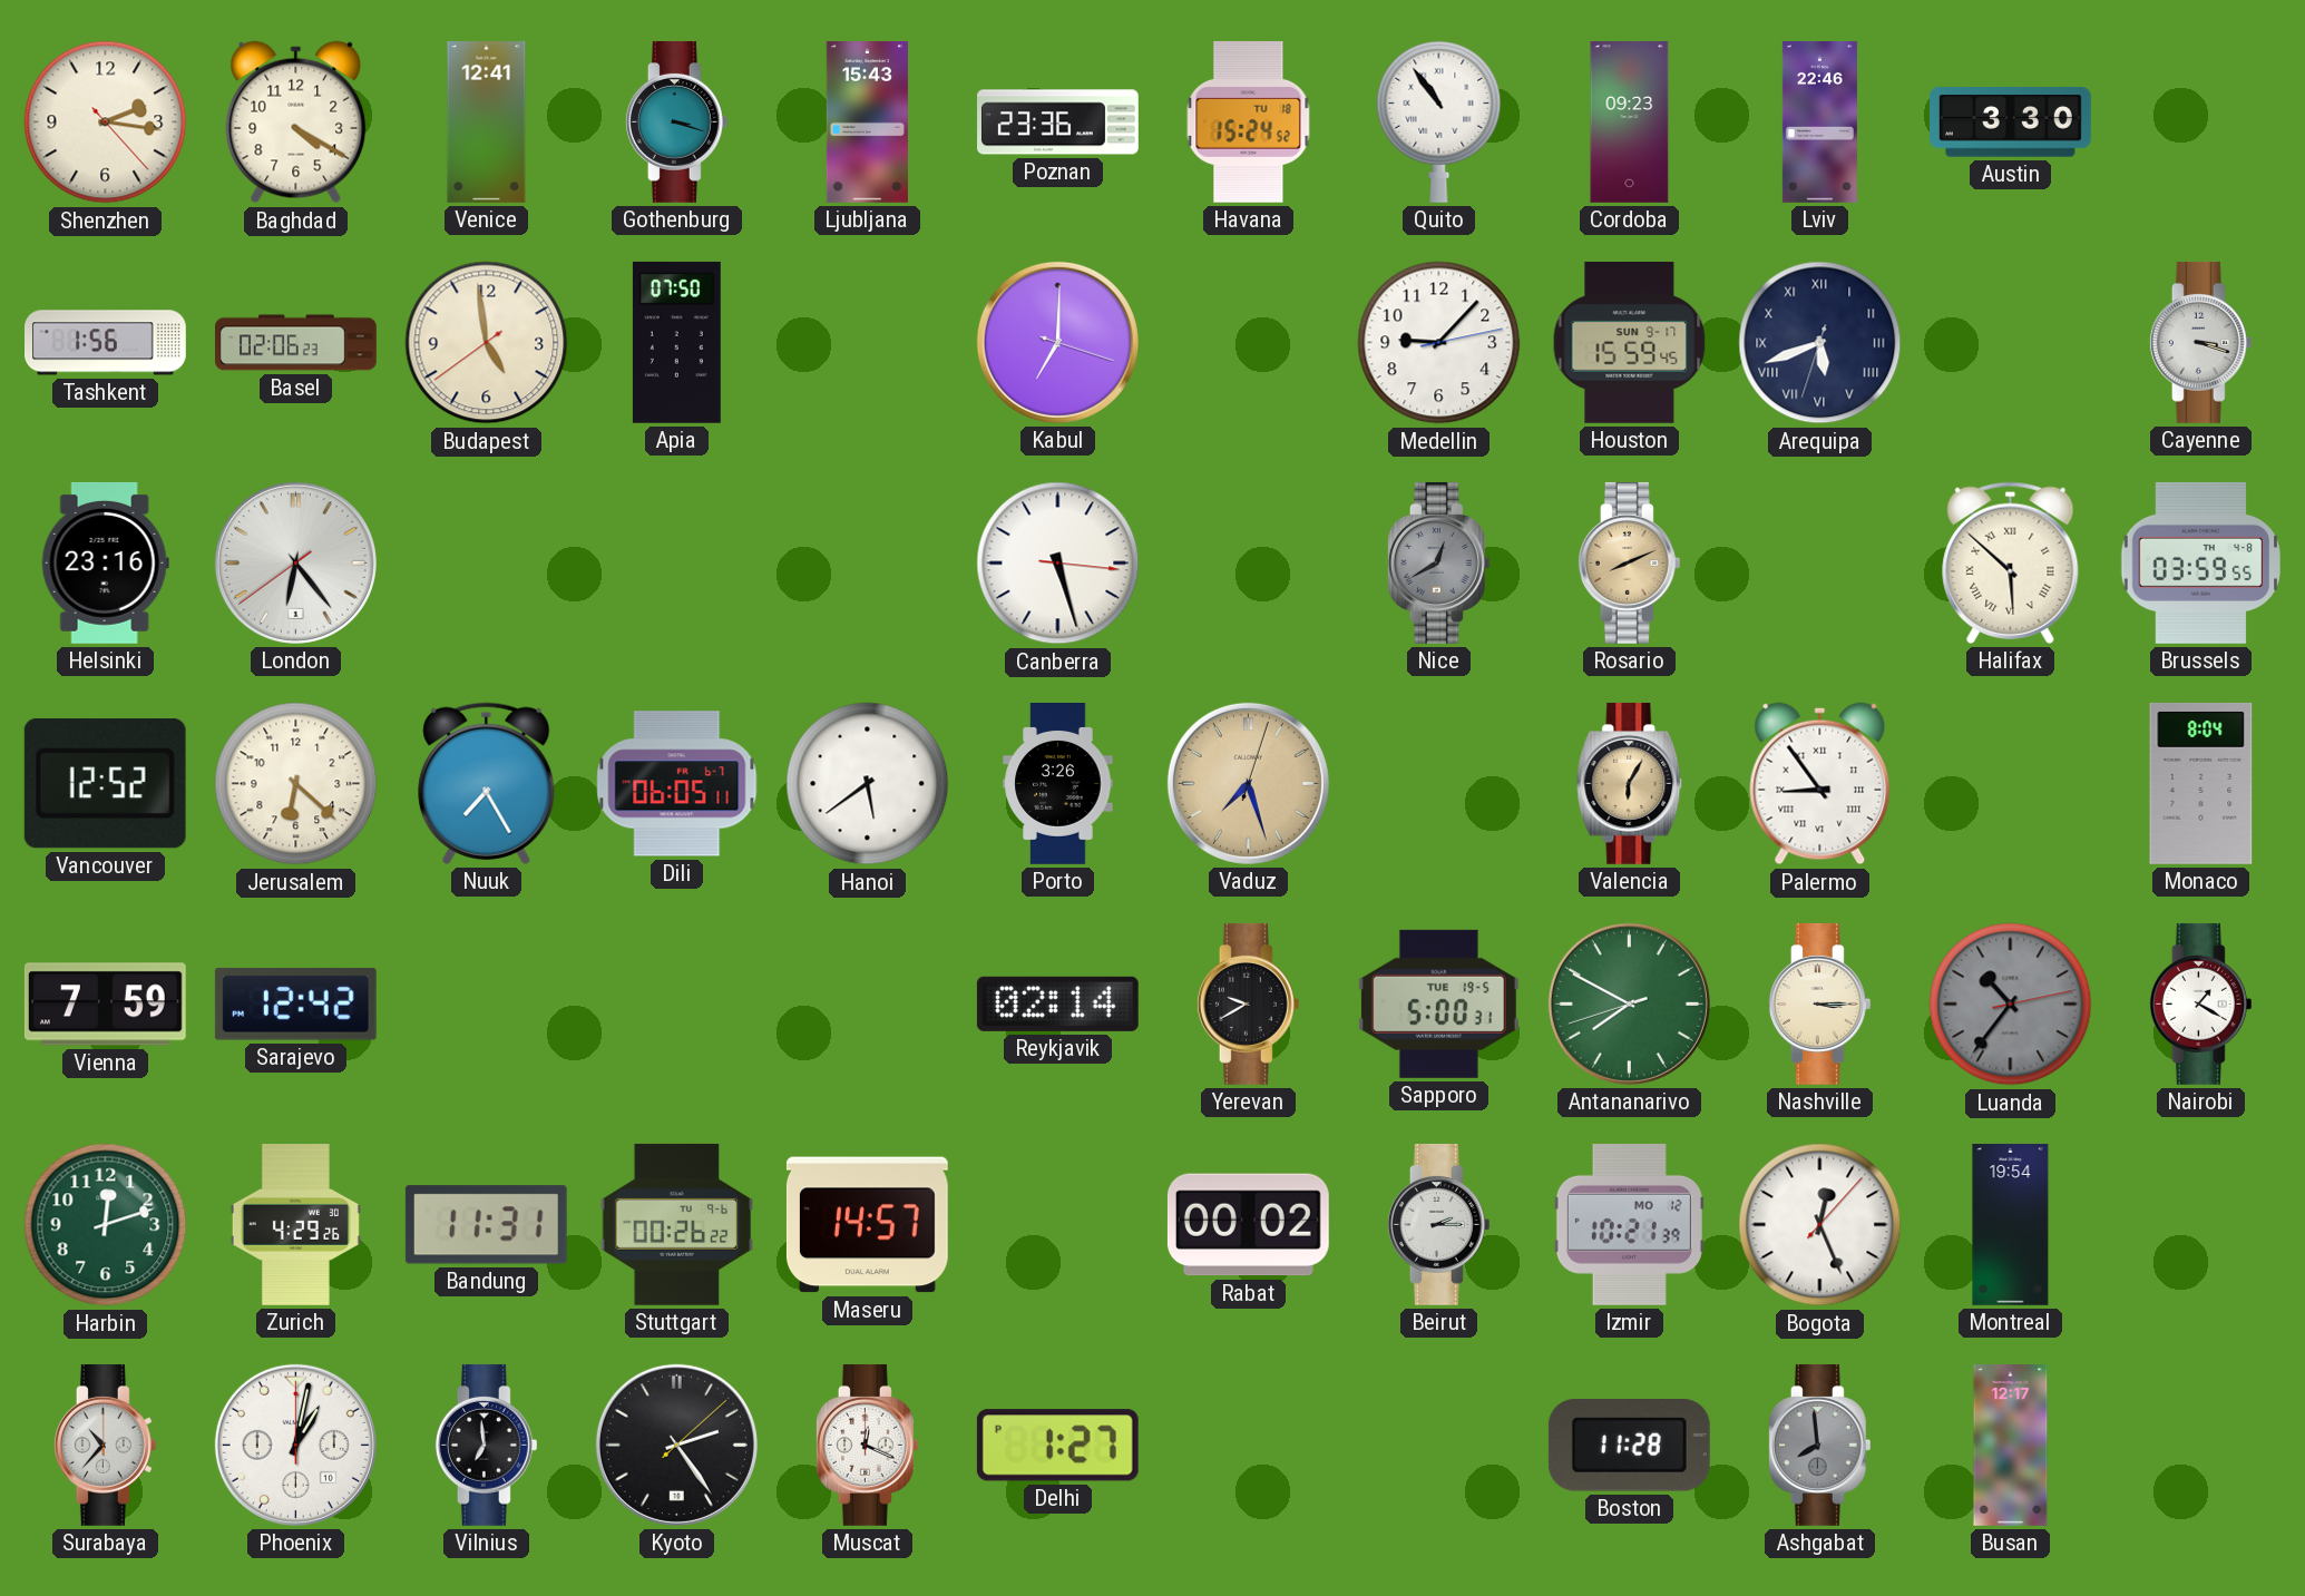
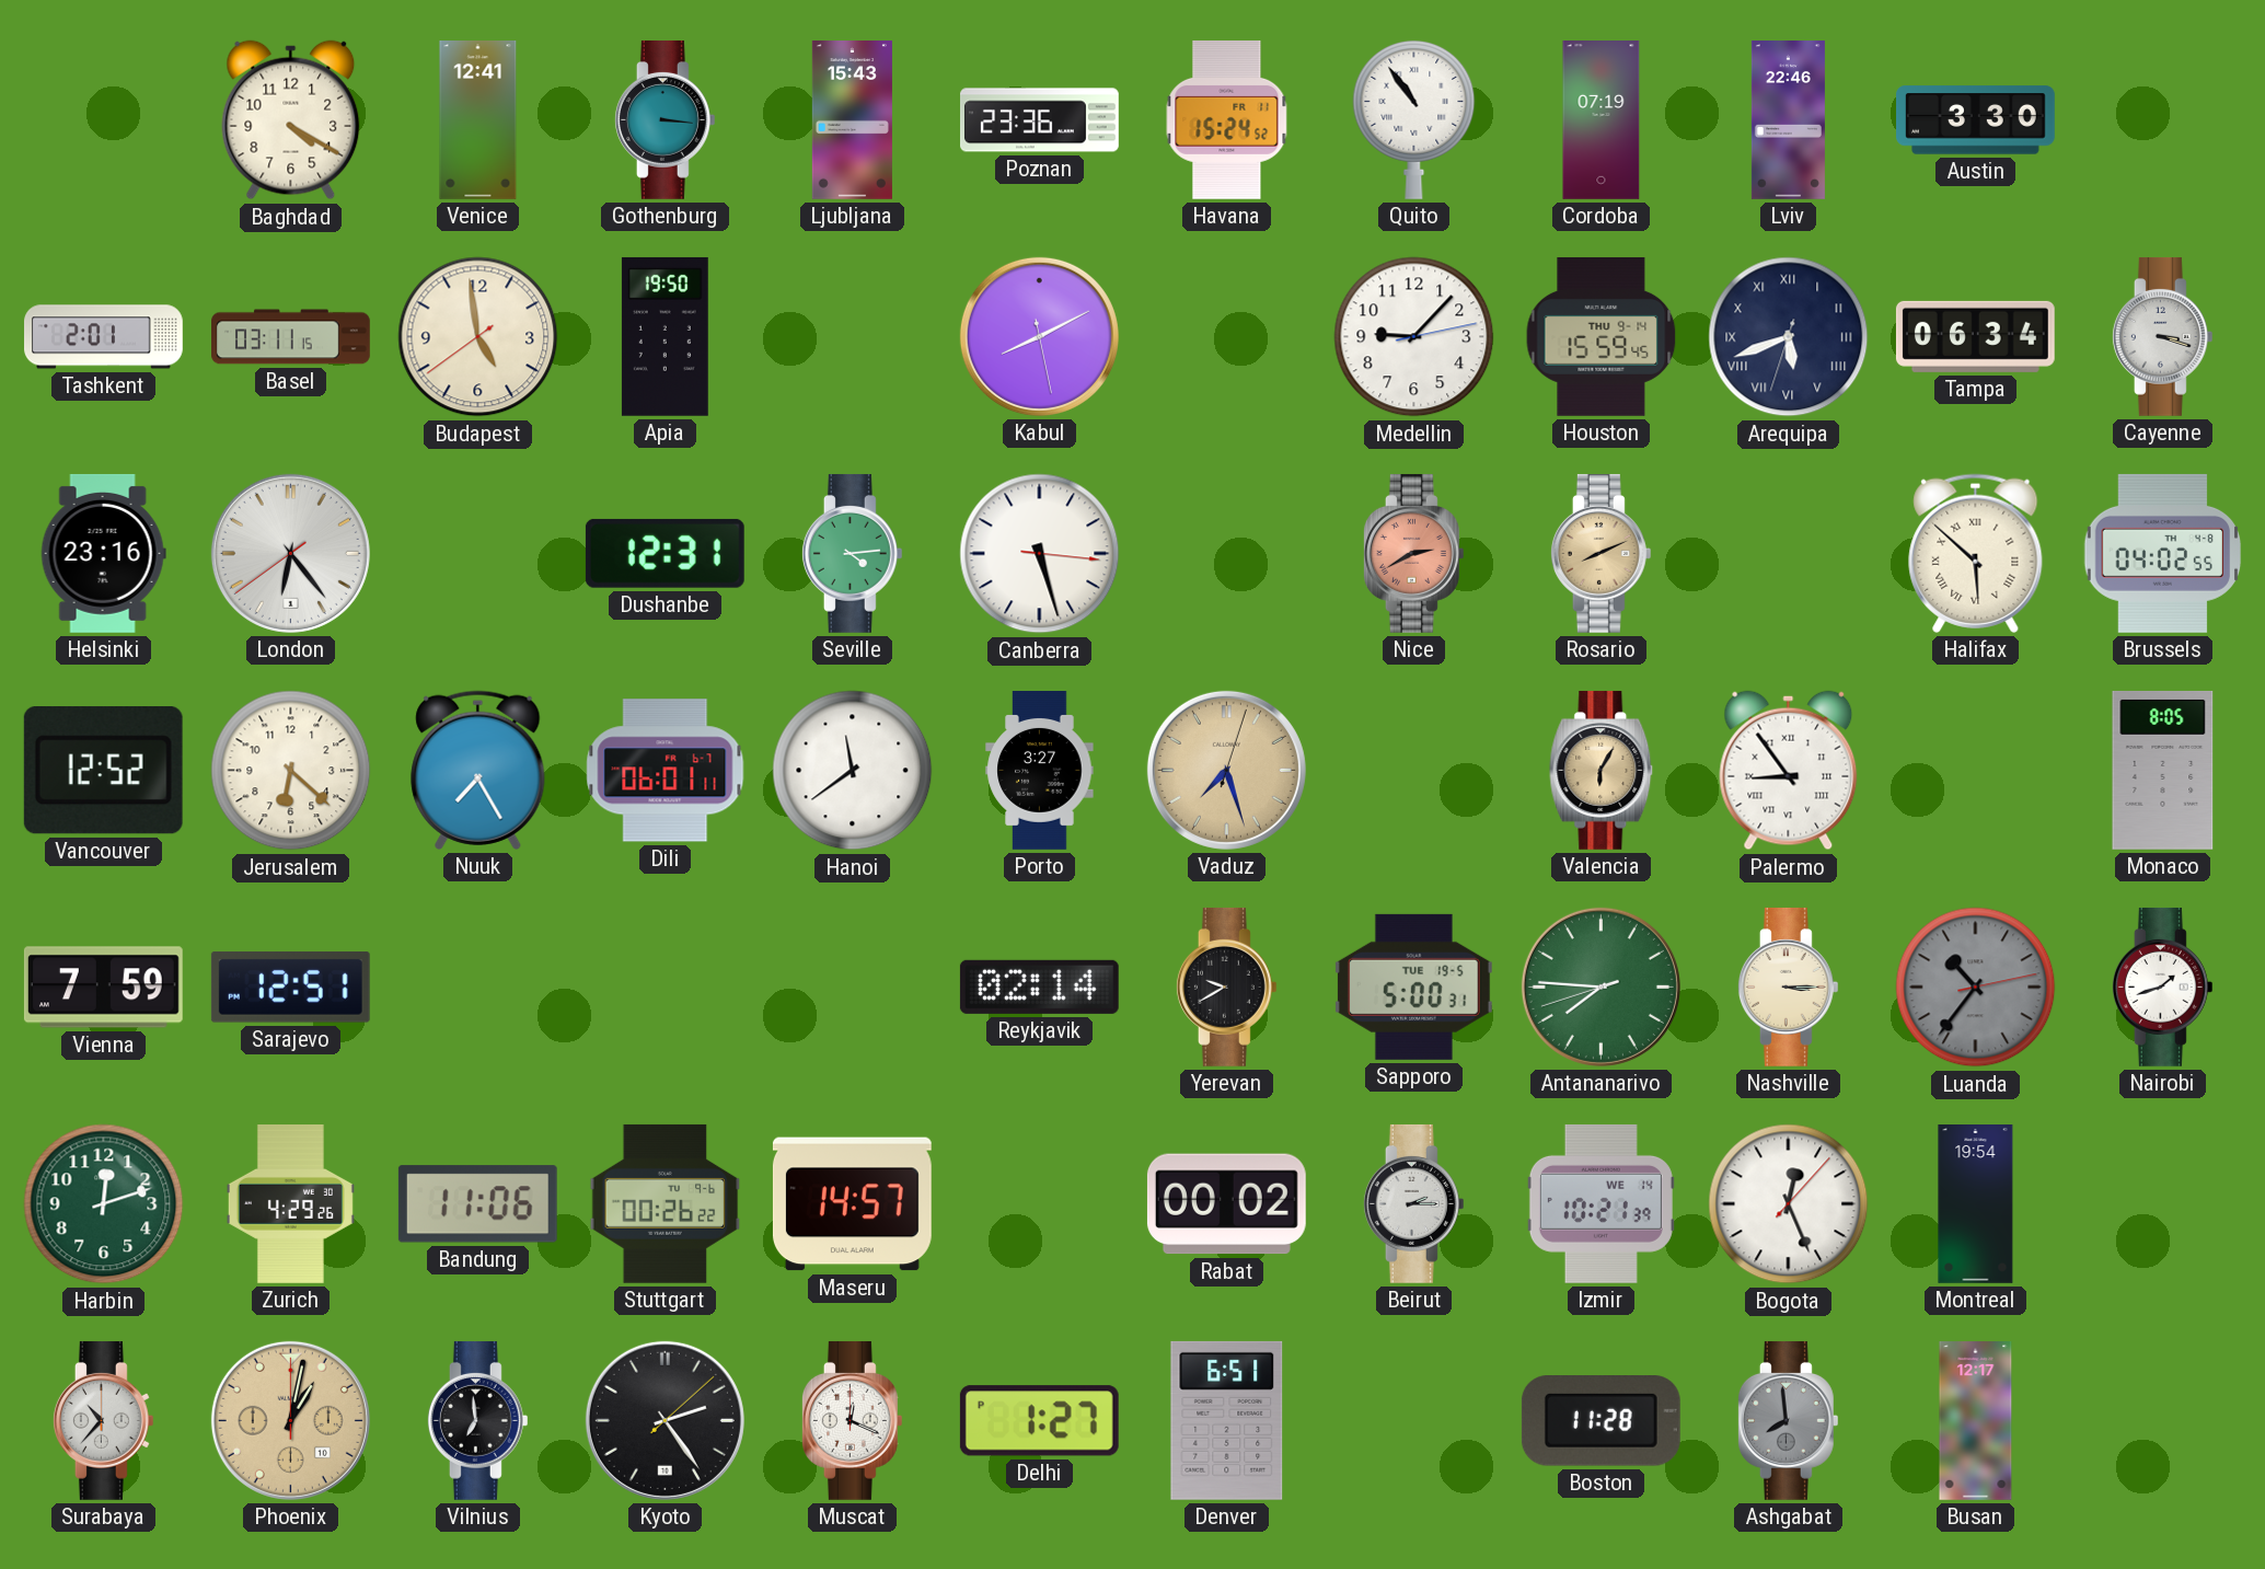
Shenzhen: 2:16 -> none
Gothenburg: 3:18 -> 3:16
Havana date: TU 18 -> FR 11
Cordoba: 09:23 -> 07:19
Tashkent: 1:56 -> 2:01
Basel: 02:06 -> 03:11
Apia: 07:50 -> 19:50
Kabul: 7:00 -> 8:10
Houston date: SUN 9-17 -> THU 9-14
Tampa: none -> 06:34
Dushanbe: none -> 12:31
Seville: none -> 4:14
Nice: 12:40 -> 2:40
Nice dial: grey -> salmon
Brussels: 03:59 -> 04:02
Dili: 06:05 -> 06:01
Hanoi: 5:39 -> 11:39
Porto: 3:26 -> 3:27
Monaco: 8:04 -> 8:05
Sarajevo: 12:42 -> 12:51
Antananarivo: 7:49 -> 7:45
Nairobi: 1:20 -> 1:42
Bandung: 11:31 -> 11:06
Izmir date: MO 12 -> WE 14
Phoenix dial: white -> champagne
Denver: none -> 6:51
